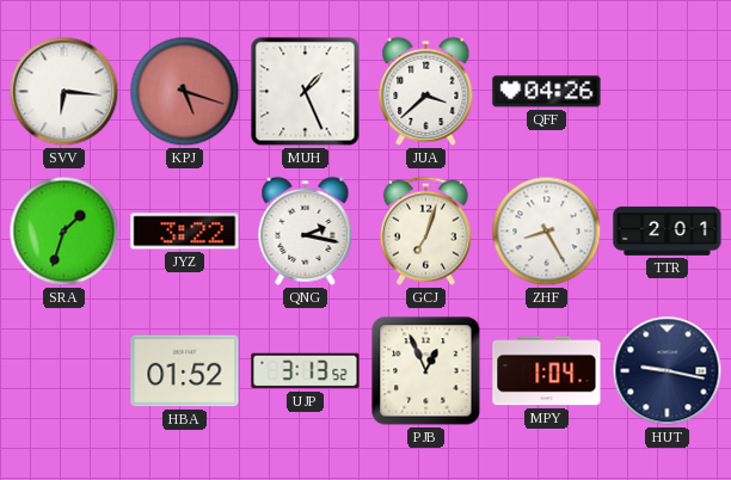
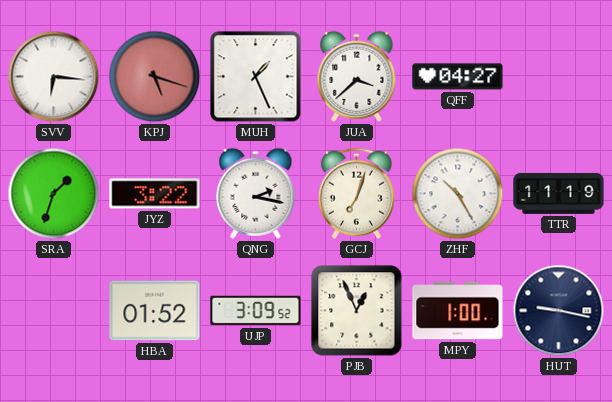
QFF: 04:26 -> 04:27
ZHF: 8:25 -> 10:25
TTR: 2:01 -> 11:19
UJP: 3:13 -> 3:09
MPY: 1:04 -> 1:00
